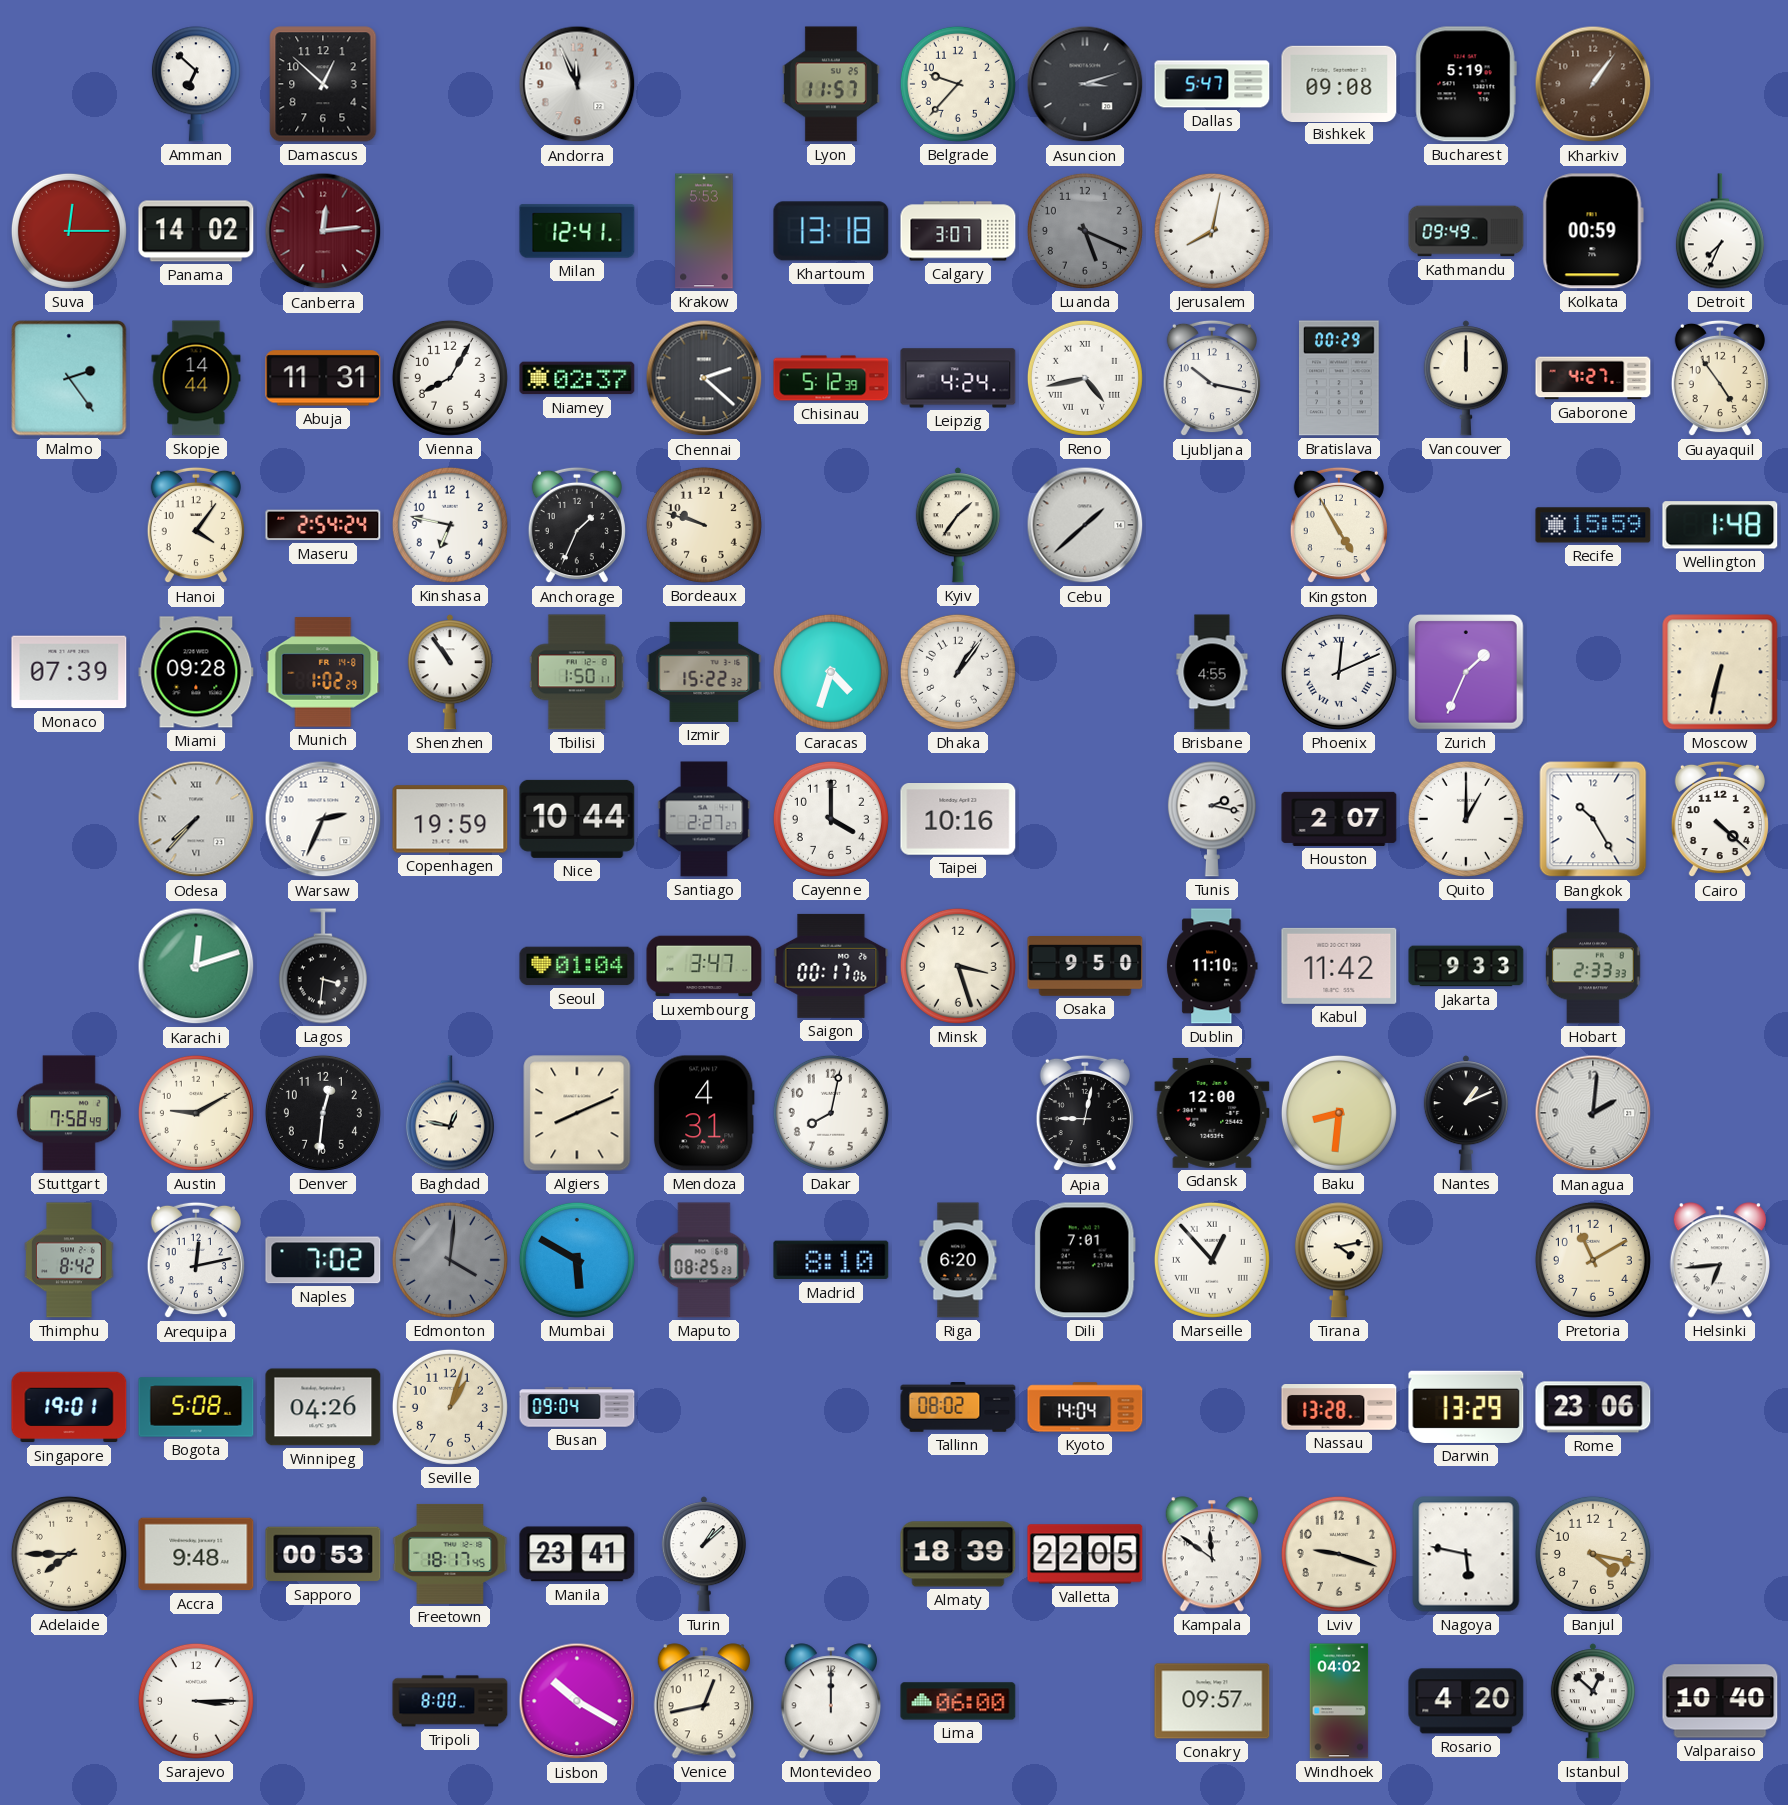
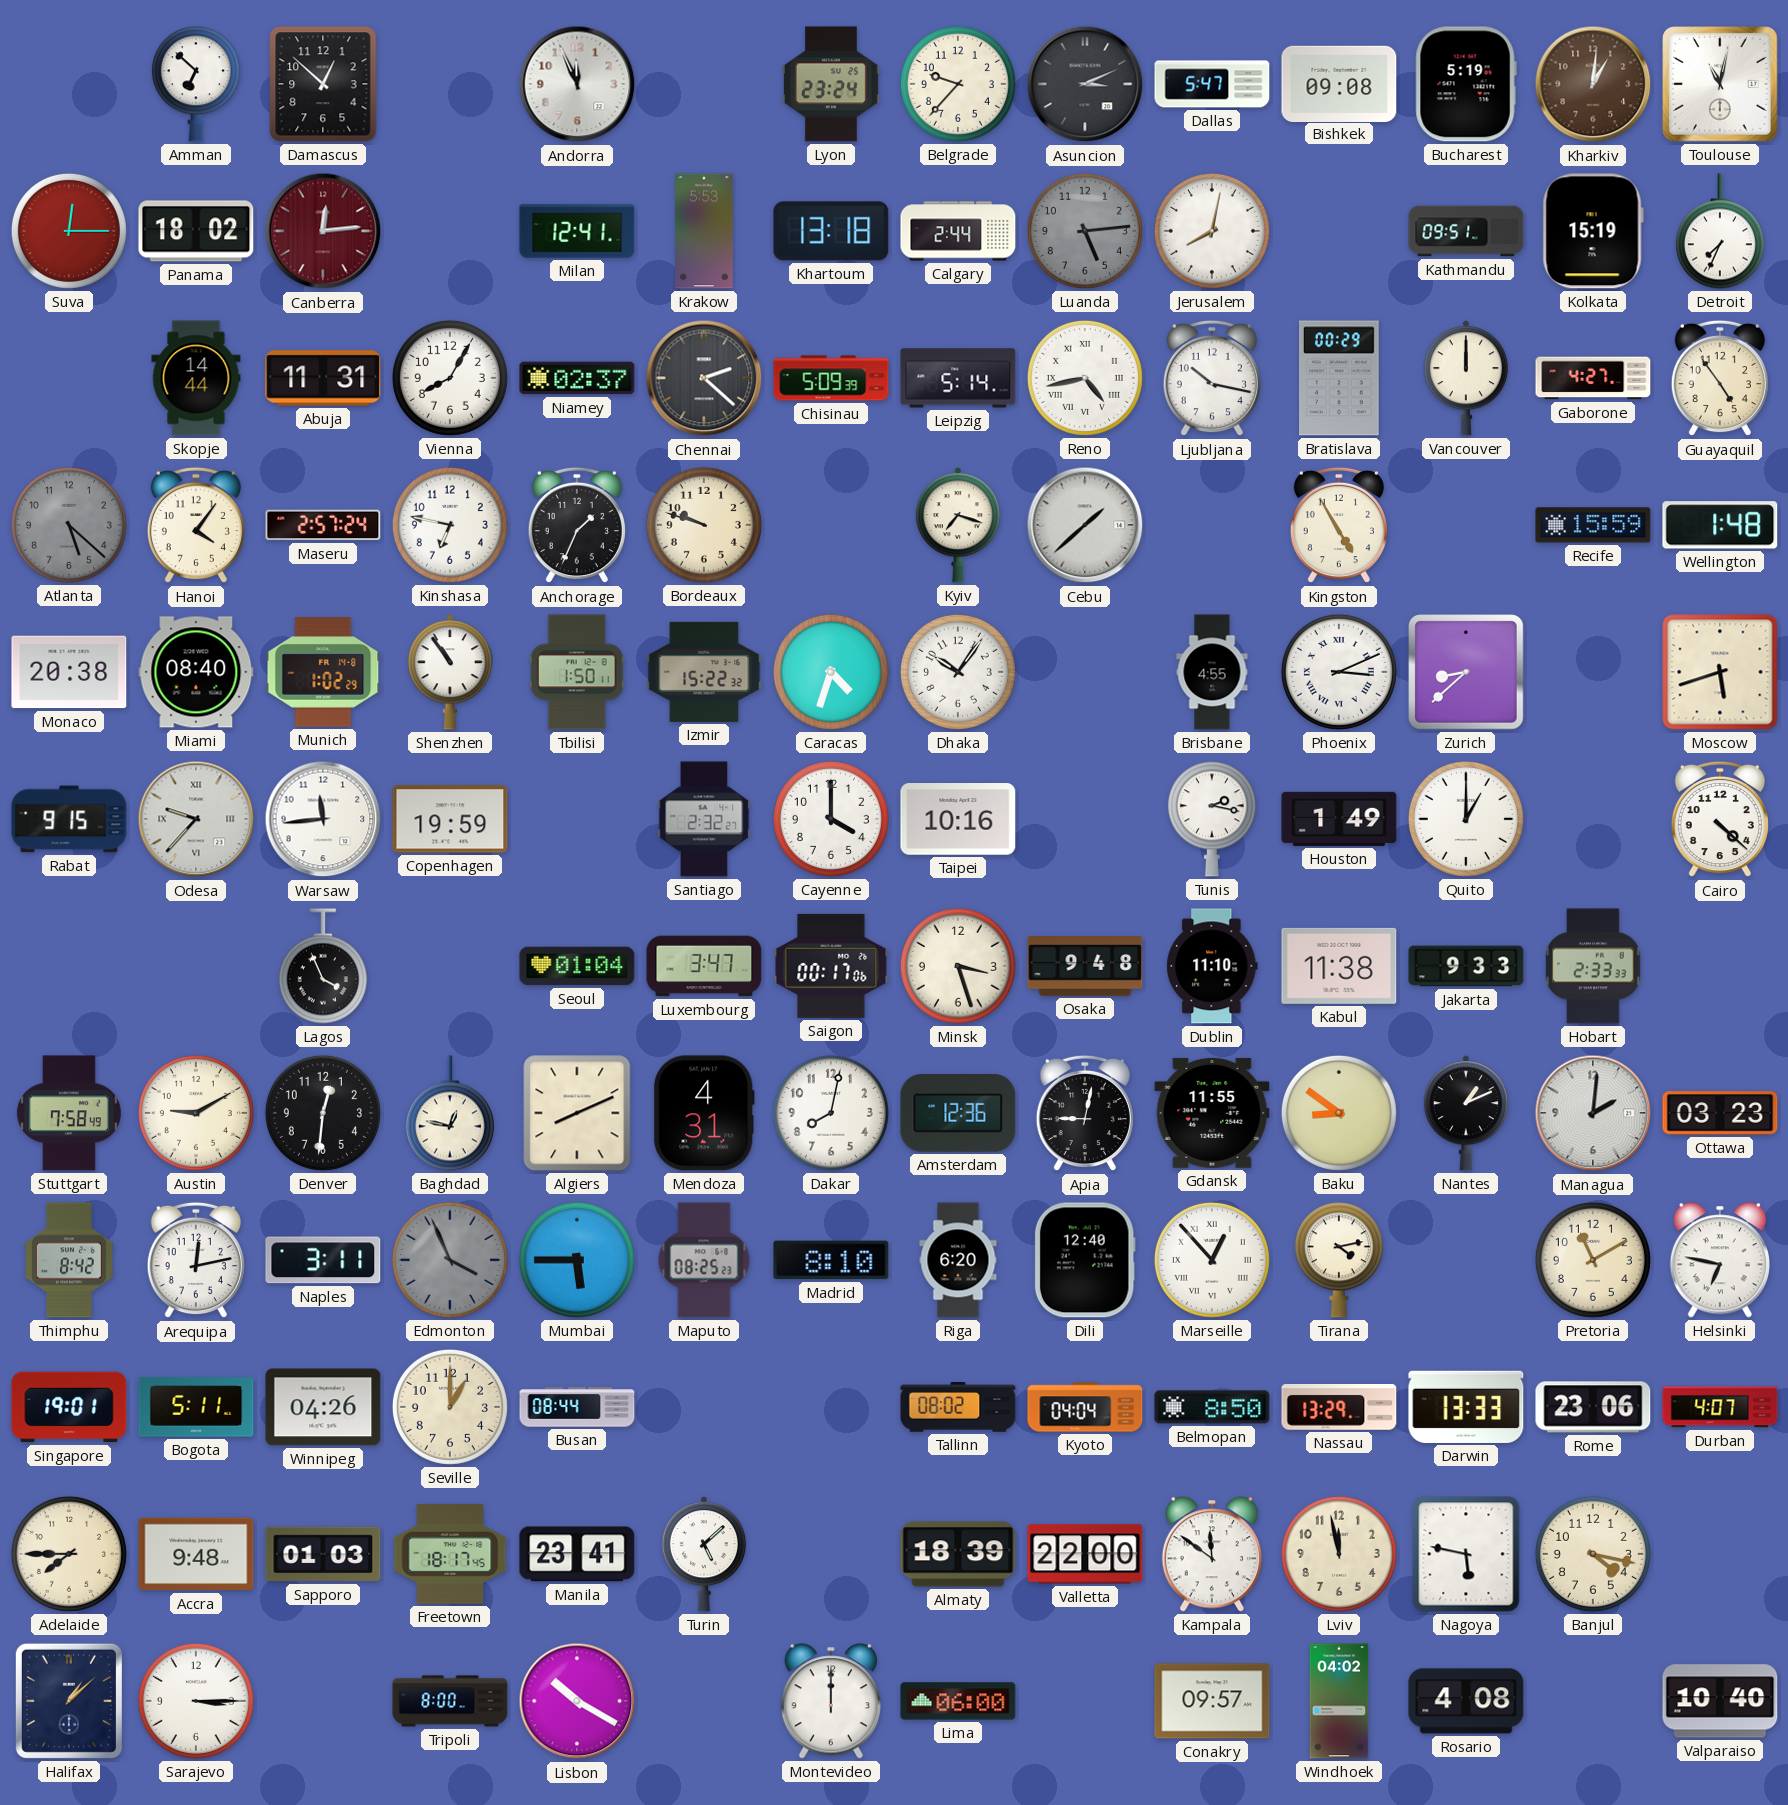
Lyon: 11:57 -> 23:24
Asuncion: 3:12 -> 3:11
Kharkiv: 1:06 -> 1:01
Toulouse: none -> 11:02
Panama: 14:02 -> 18:02
Calgary: 3:07 -> 2:44
Luanda: 5:19 -> 5:14
Kathmandu: 09:49 -> 09:51
Kolkata: 00:59 -> 15:19
Malmo: 2:24 -> none
Chisinau: 5:12 -> 5:09
Leipzig: 4:24 -> 5:14
Atlanta: none -> 5:22
Maseru: 2:54 -> 2:57
Kyiv: 1:36 -> 7:18
Monaco: 07:39 -> 20:38
Miami: 09:28 -> 08:40
Dhaka: 1:06 -> 10:06
Phoenix: 12:11 -> 3:11
Zurich: 1:34 -> 8:38
Moscow: 6:32 -> 5:42
Rabat: none -> 9:15
Odesa: 7:37 -> 9:37
Warsaw: 2:34 -> 11:44
Nice: 10:44 -> none
Santiago: 2:27 -> 2:32
Houston: 2:07 -> 1:49
Bangkok: 10:25 -> none
Karachi: 12:12 -> none
Lagos: 3:31 -> 3:56
Osaka: 9:50 -> 9:48
Kabul: 11:42 -> 11:38
Amsterdam: none -> 12:36
Gdansk: 12:00 -> 11:55
Baku: 8:31 -> 8:51
Ottawa: none -> 03:23
Naples: 7:02 -> 3:11
Edmonton: 4:01 -> 3:56
Mumbai: 5:50 -> 5:45
Dili: 7:01 -> 12:40
Helsinki: 6:44 -> 6:47
Bogota: 5:08 -> 5:11
Seville: 1:03 -> 1:00
Busan: 09:04 -> 08:44
Kyoto: 14:04 -> 04:04
Belmopan: none -> 8:50
Nassau: 13:28 -> 13:29
Darwin: 13:29 -> 13:33
Durban: none -> 4:07
Sapporo: 00:53 -> 01:03
Turin: 1:08 -> 5:08
Valletta: 22:05 -> 22:00
Lviv: 9:18 -> 11:58
Halifax: none -> 1:08
Venice: 12:43 -> none
Rosario: 4:20 -> 4:08
Istanbul: 12:52 -> none
